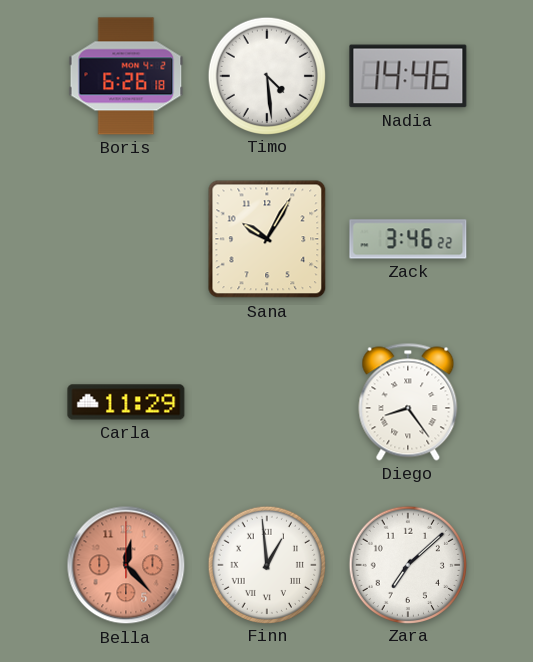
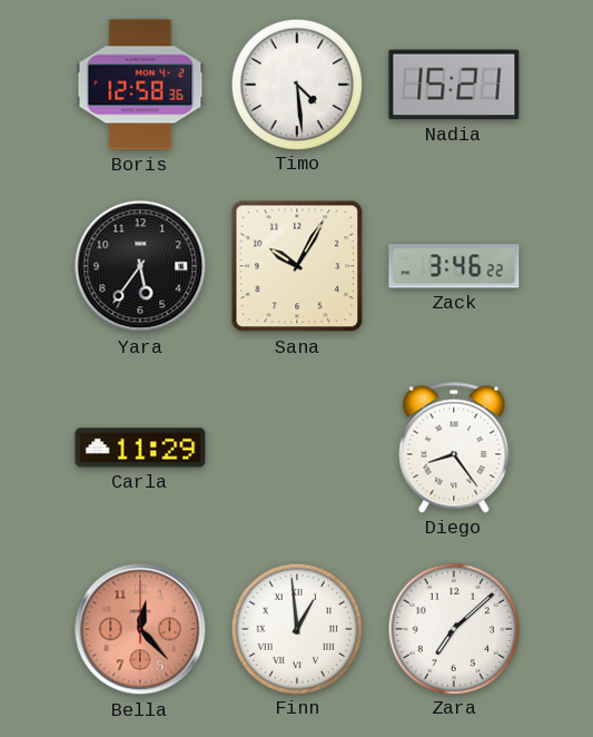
Boris: 6:26 -> 12:58
Nadia: 14:46 -> 15:21
Yara: none -> 5:36
